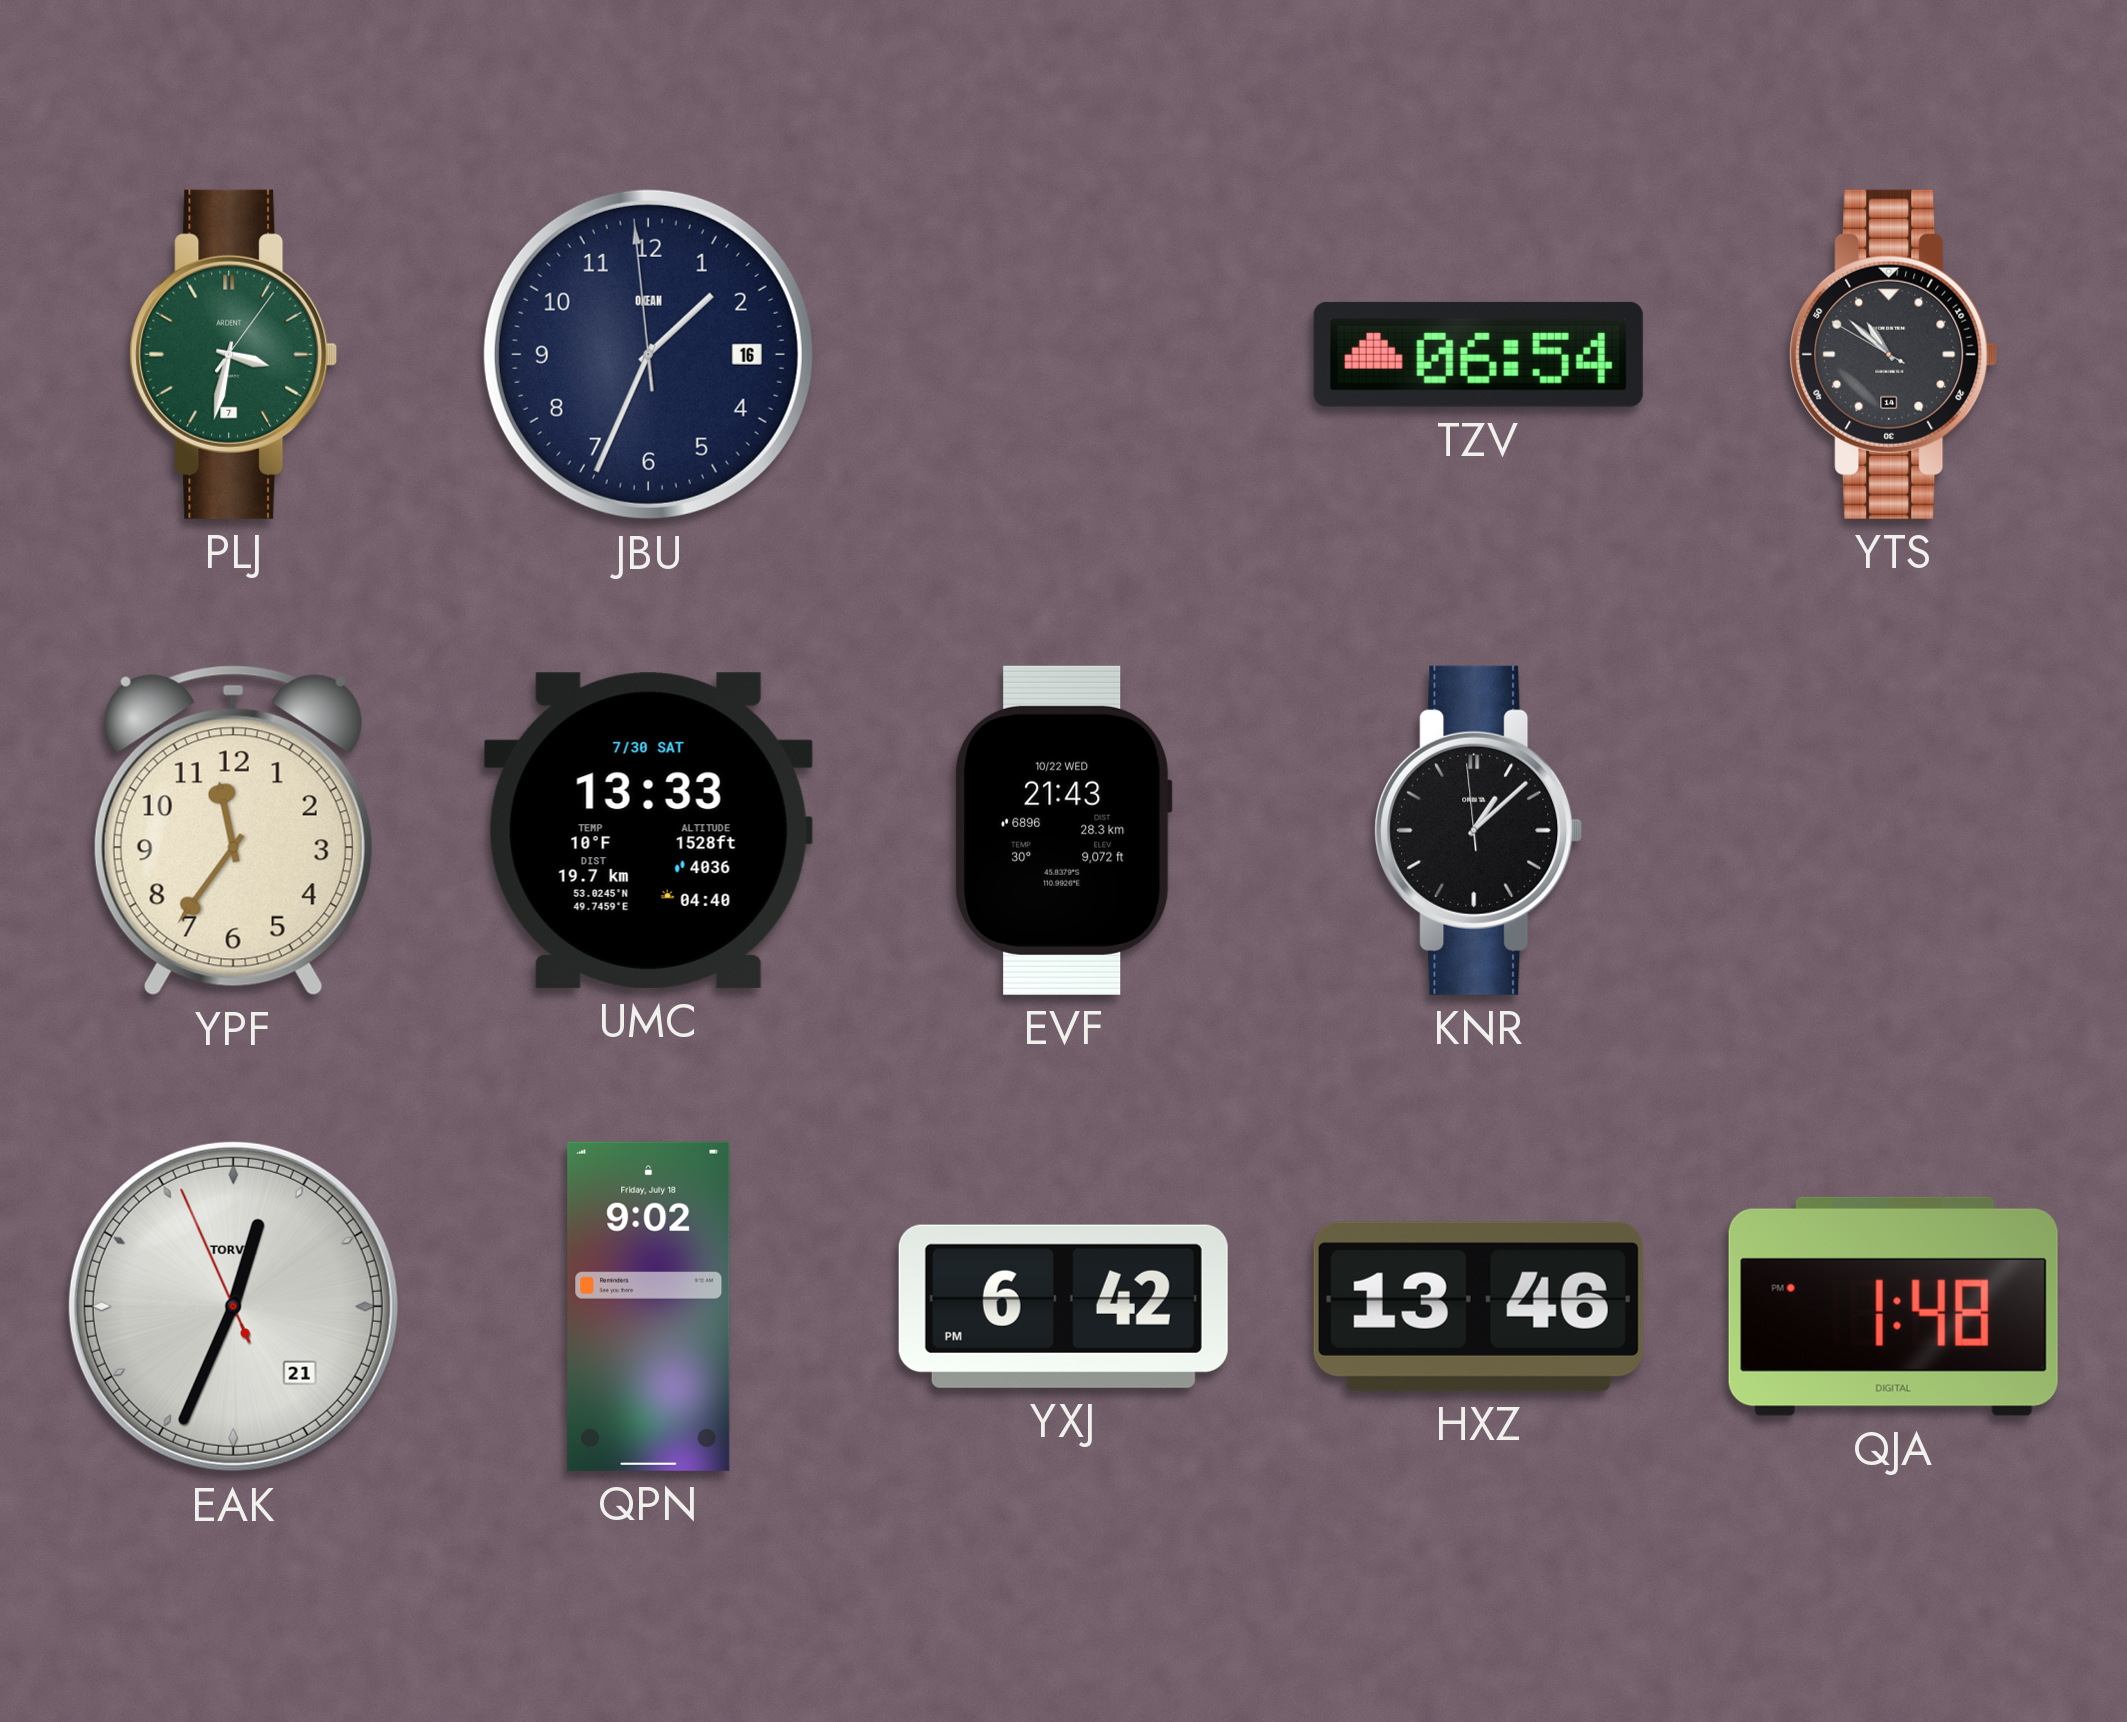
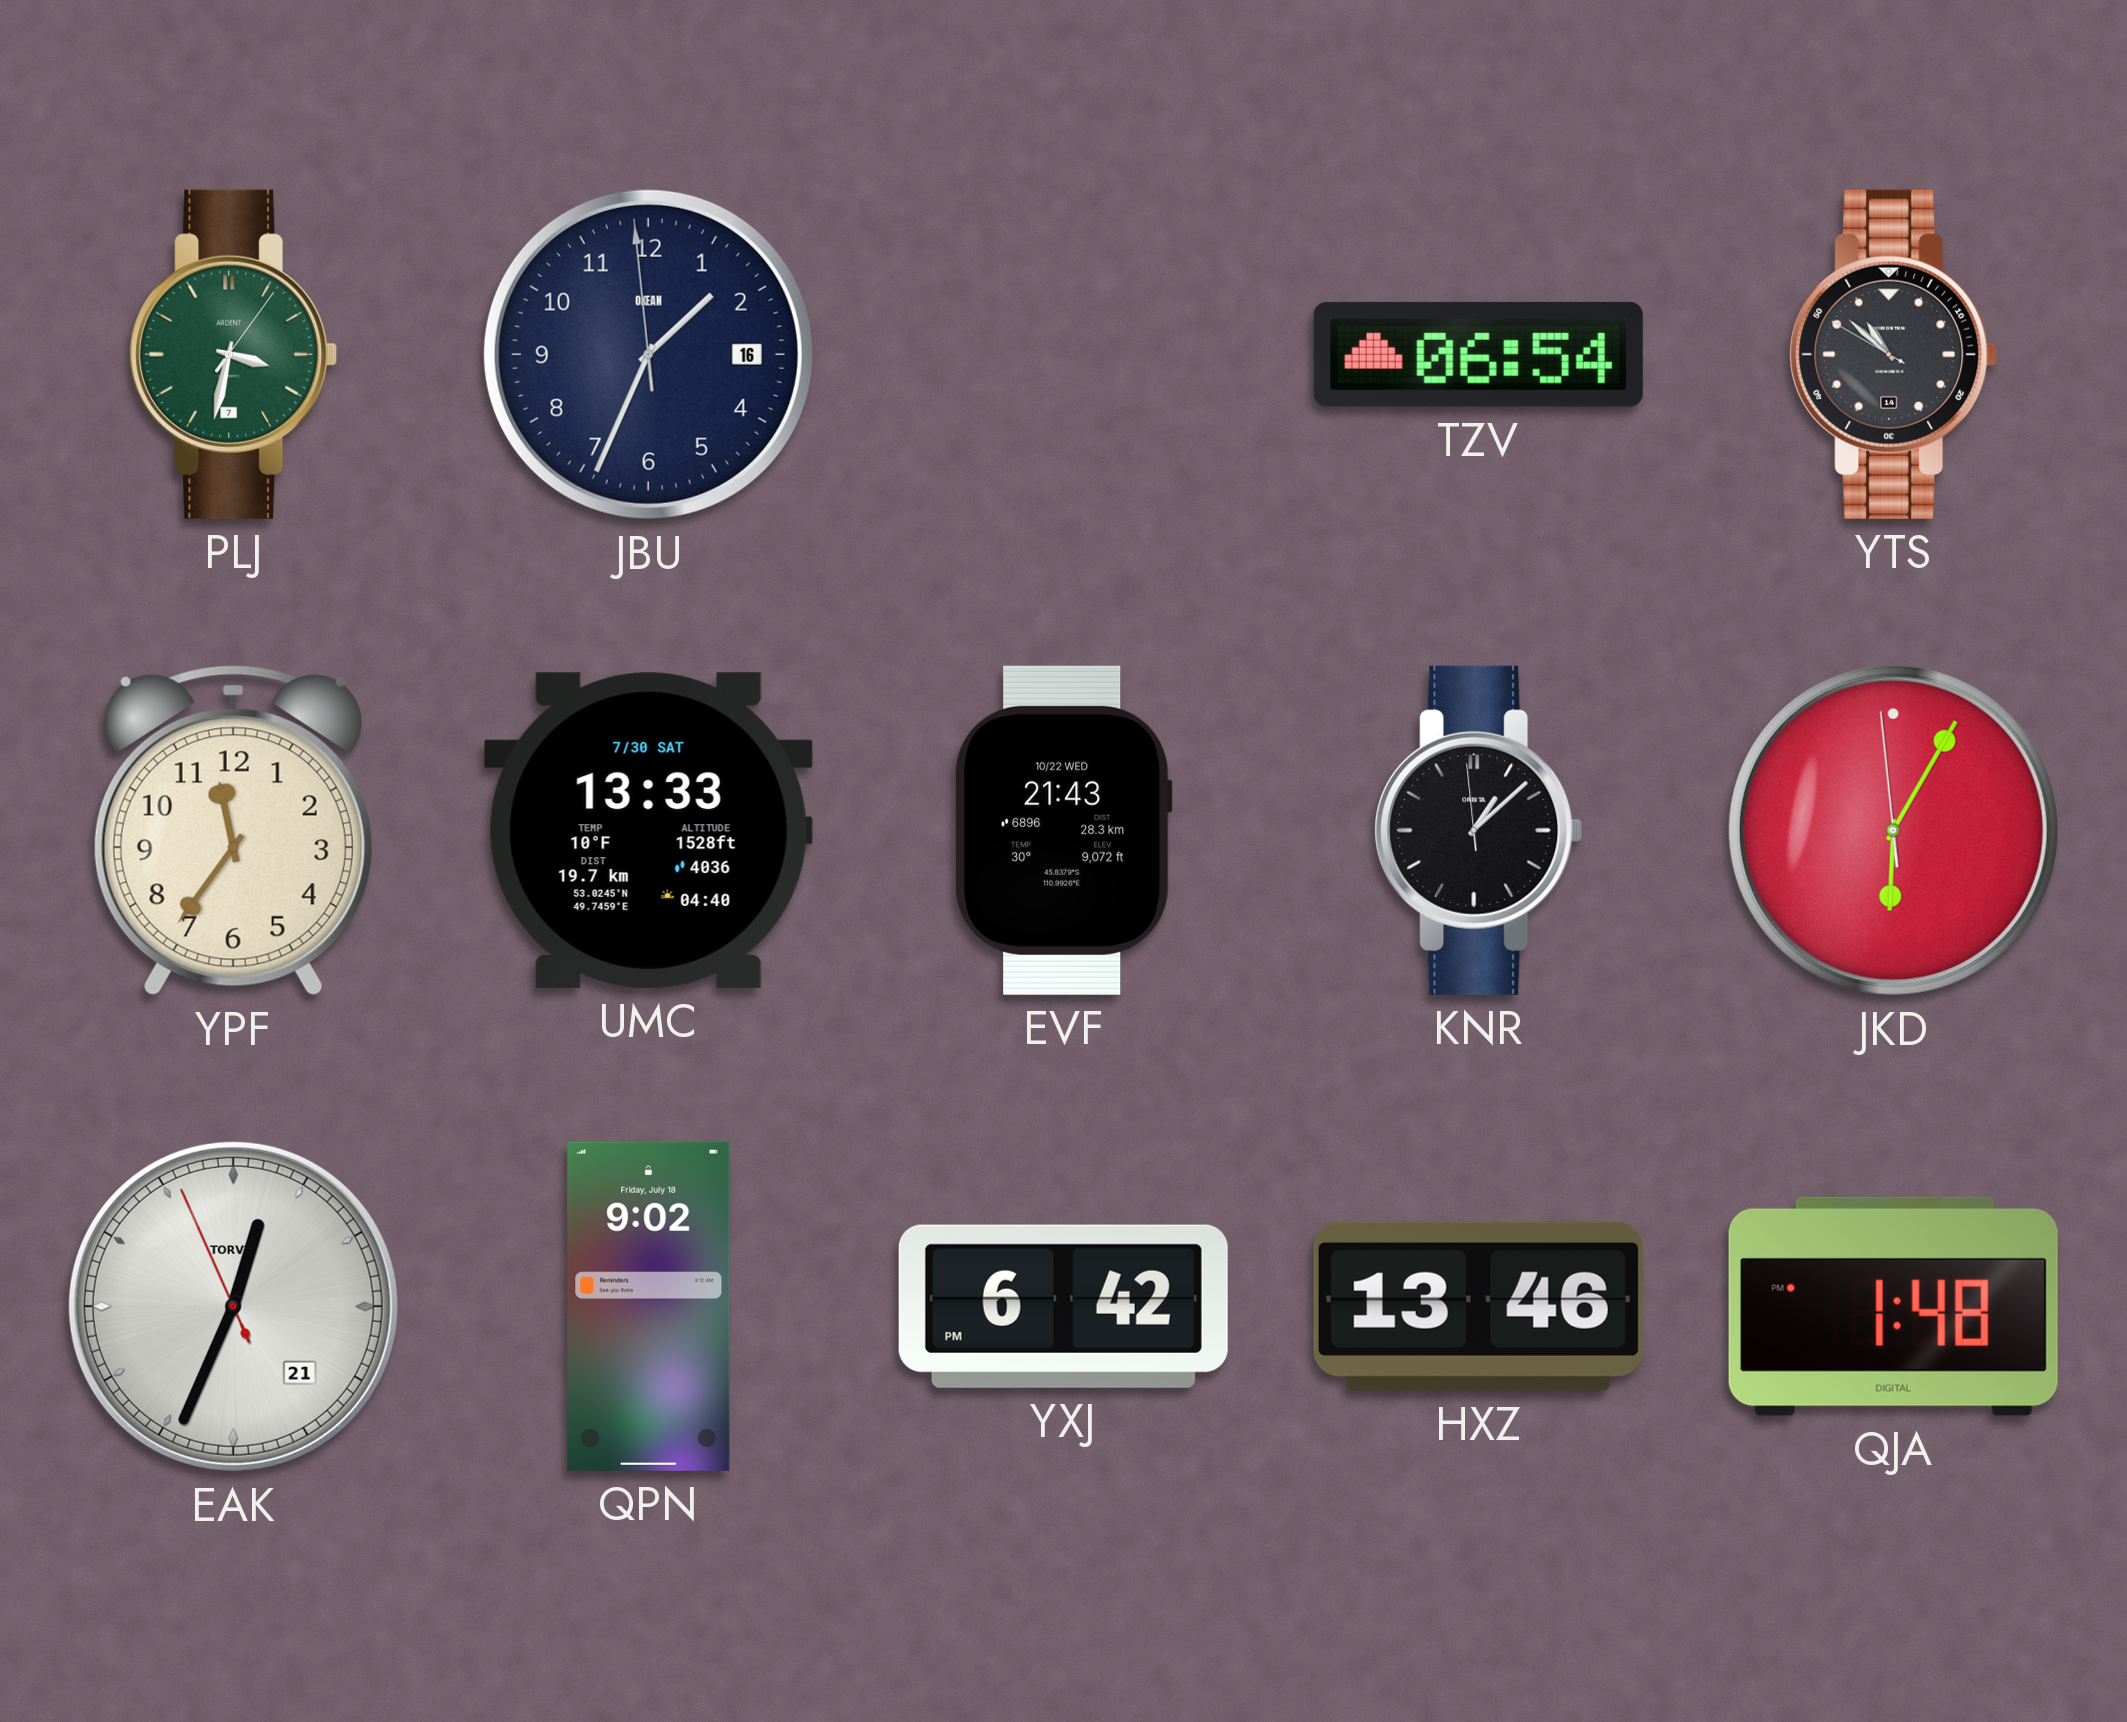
JKD: none -> 6:04
